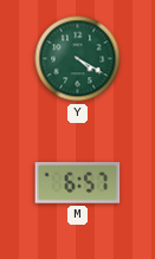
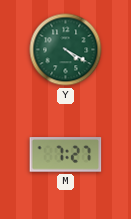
M: 6:57 -> 7:27
